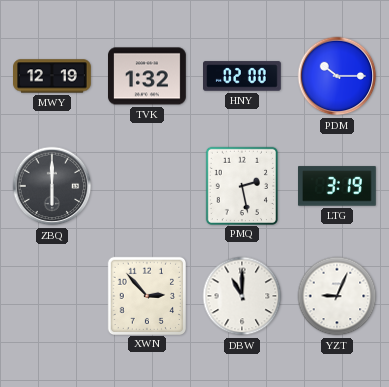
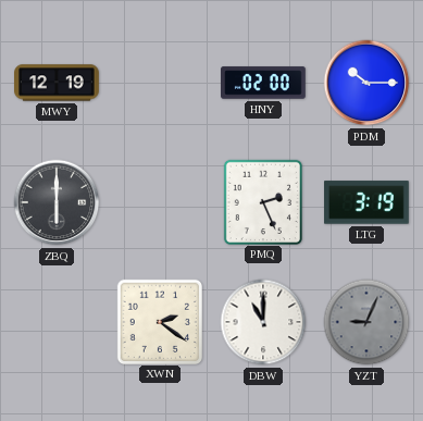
TVK: 1:32 -> none
PMQ: 2:28 -> 2:26
XWN: 2:53 -> 2:21
YZT dial: white -> grey
